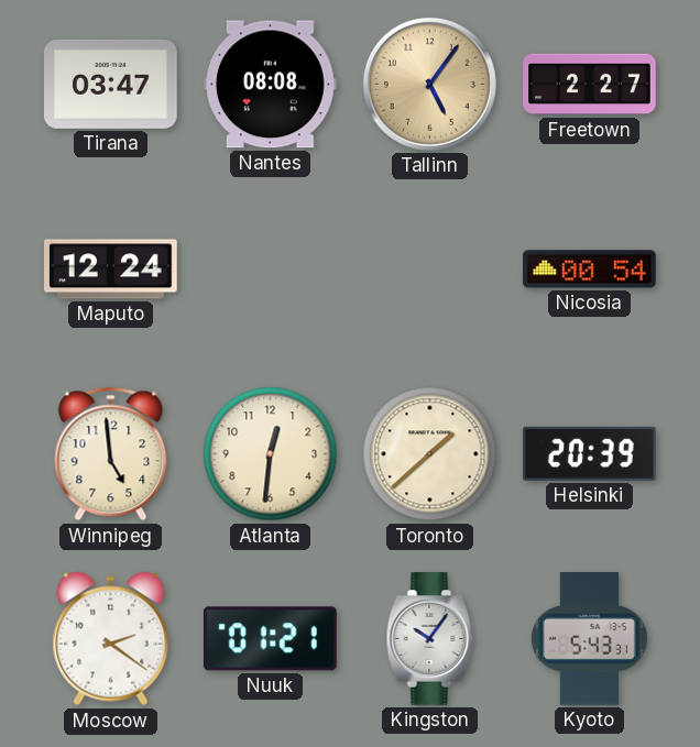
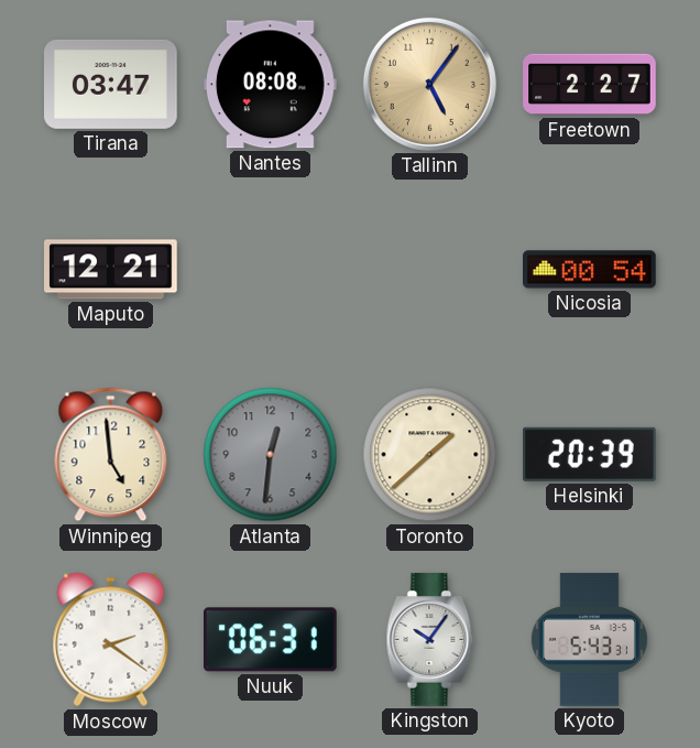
Maputo: 12:24 -> 12:21
Atlanta dial: cream -> grey
Nuuk: 01:21 -> 06:31
